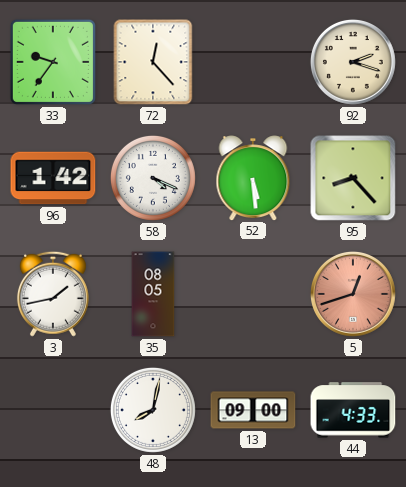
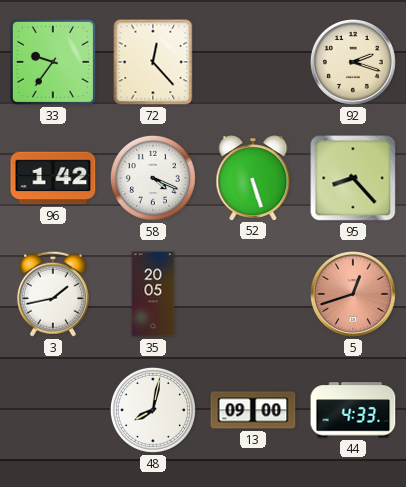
52: 5:29 -> 5:27
35: 08:05 -> 20:05
